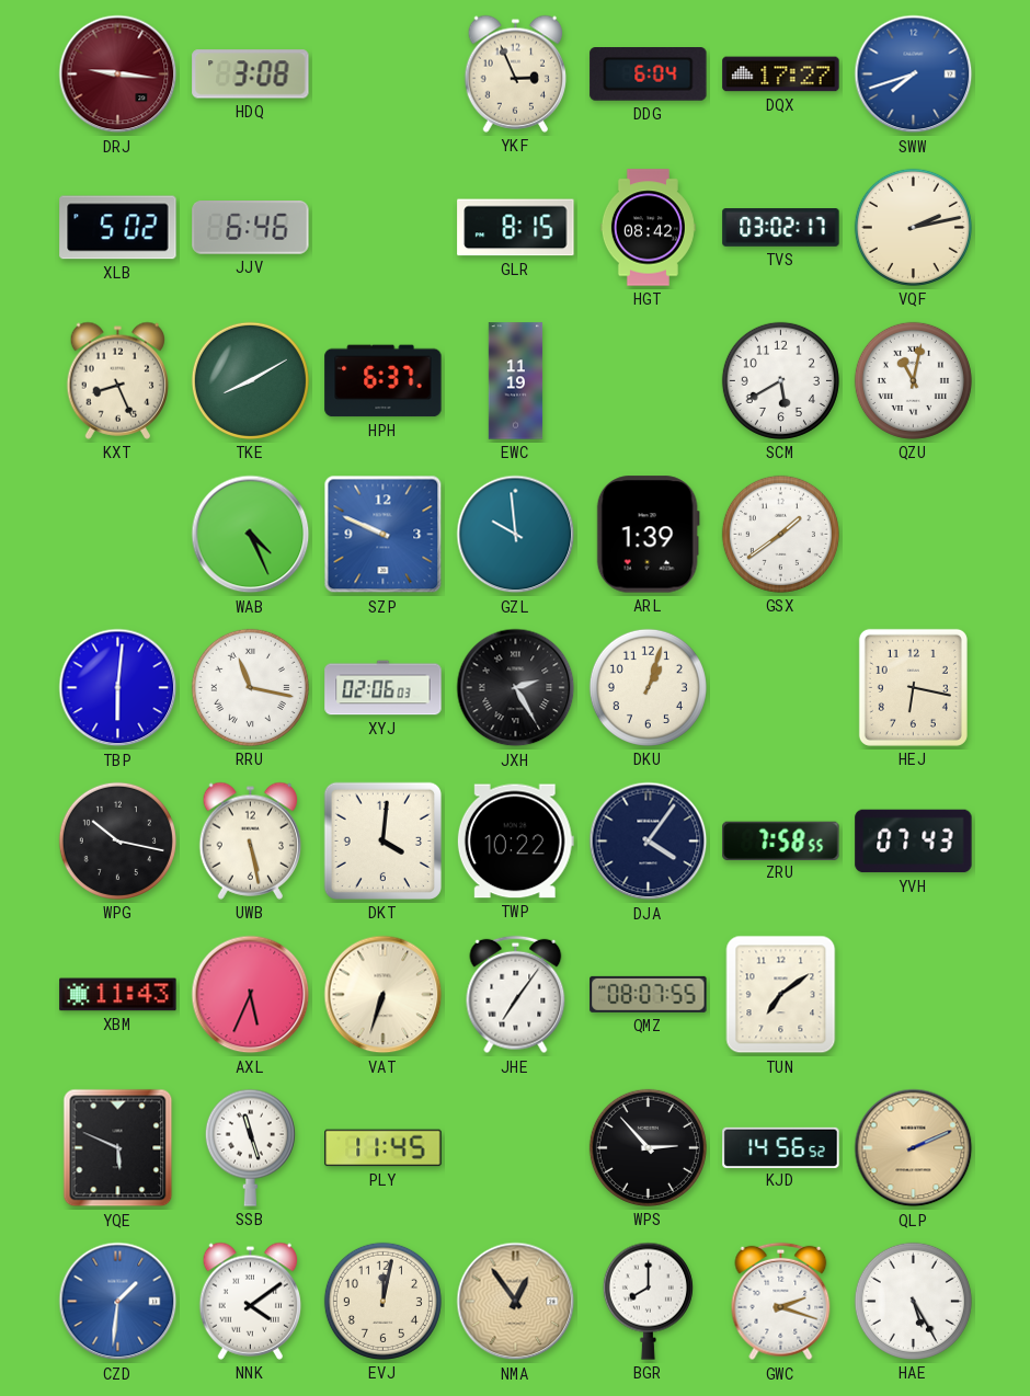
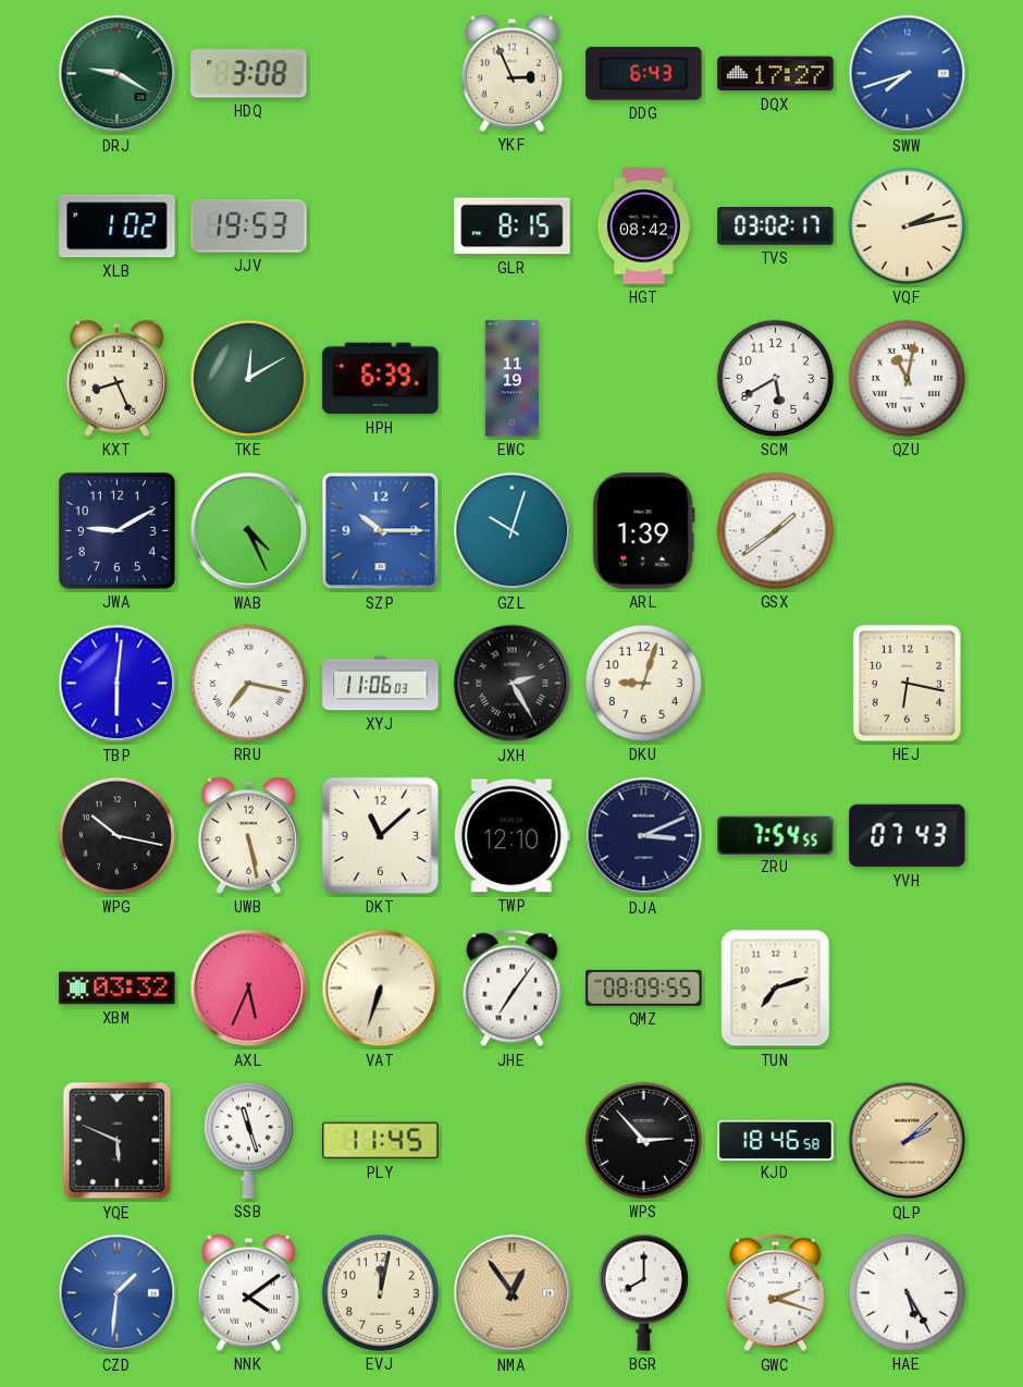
DRJ: 9:16 -> 9:20
DRJ dial: burgundy -> green
DDG: 6:04 -> 6:43
XLB: 5:02 -> 1:02
JJV: 6:46 -> 19:53
TKE: 8:10 -> 12:10
HPH: 6:37 -> 6:39
JWA: none -> 9:10
SZP: 9:49 -> 10:15
GZL: 9:59 -> 10:03
RRU: 11:17 -> 7:17
XYJ: 02:06 -> 11:06
DKU: 1:03 -> 9:03
DKT: 4:01 -> 11:08
TWP: 10:22 -> 12:10
DJA: 4:06 -> 3:11
ZRU: 7:58 -> 7:54
XBM: 11:43 -> 03:32
QMZ: 08:07 -> 08:09
TUN: 7:09 -> 7:12
KJD: 14:56 -> 18:46
QLP: 2:11 -> 2:08
